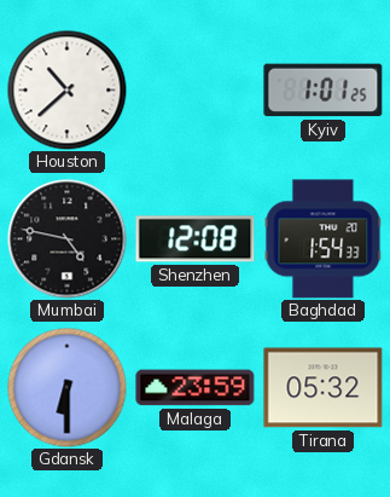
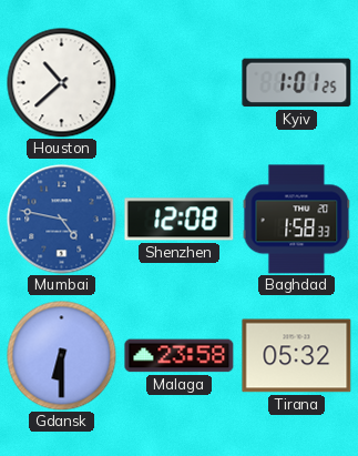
Mumbai dial: black -> blue
Baghdad: 1:54 -> 1:58
Malaga: 23:59 -> 23:58
